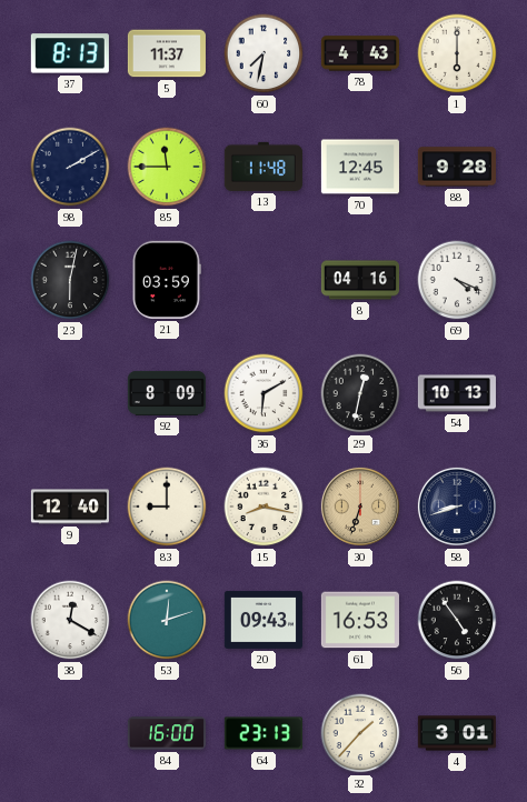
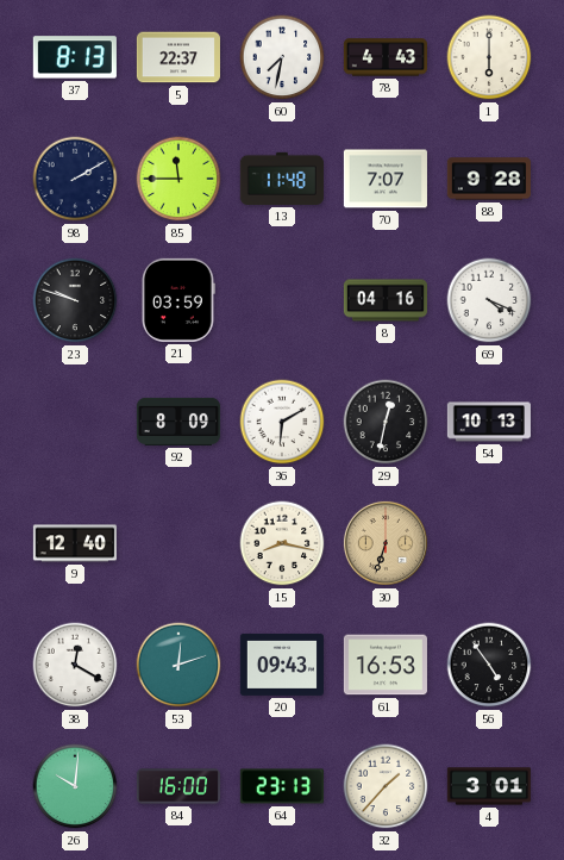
5: 11:37 -> 22:37
70: 12:45 -> 7:07
23: 6:02 -> 9:48
83: 9:00 -> none
58: 8:42 -> none
26: none -> 10:01
